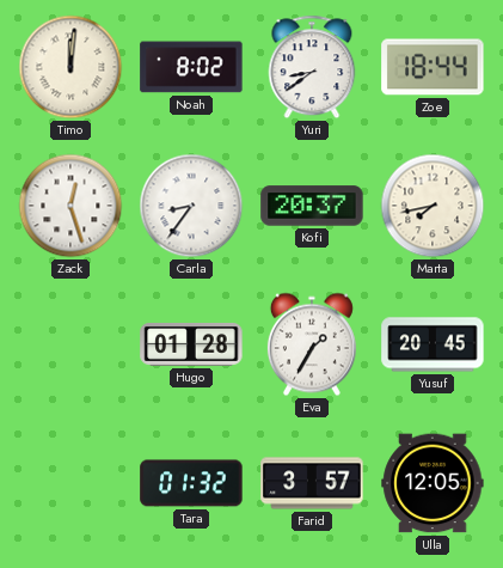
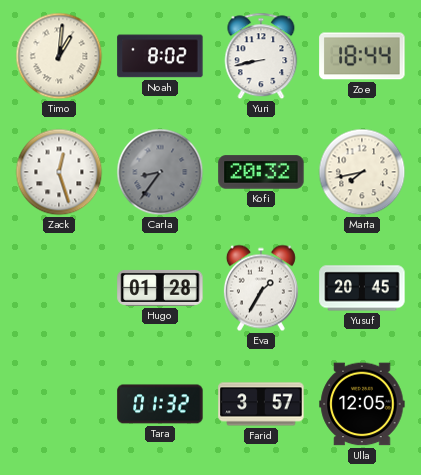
Timo: 12:01 -> 1:01
Yuri: 8:39 -> 8:43
Carla dial: white -> grey
Kofi: 20:37 -> 20:32
